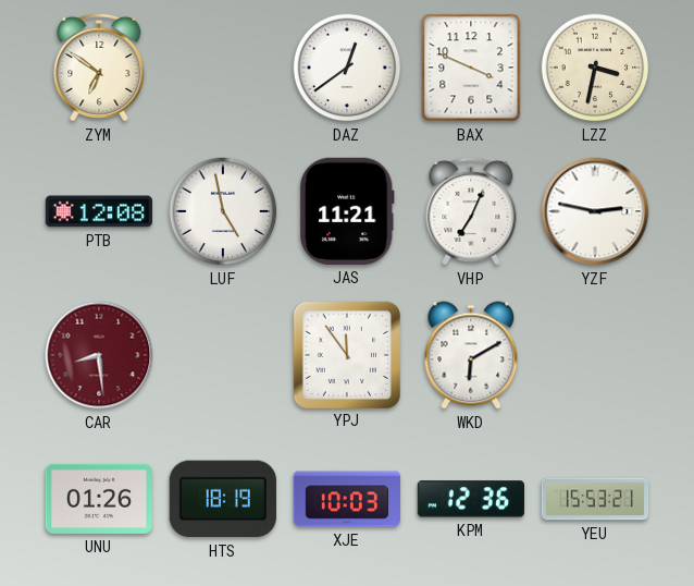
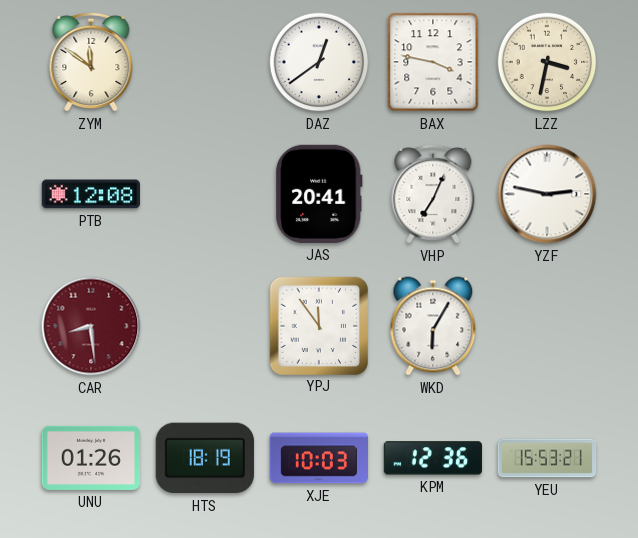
ZYM: 6:51 -> 11:51
BAX: 3:49 -> 3:47
LUF: 4:58 -> none
JAS: 11:21 -> 20:41
WKD: 6:10 -> 6:05
